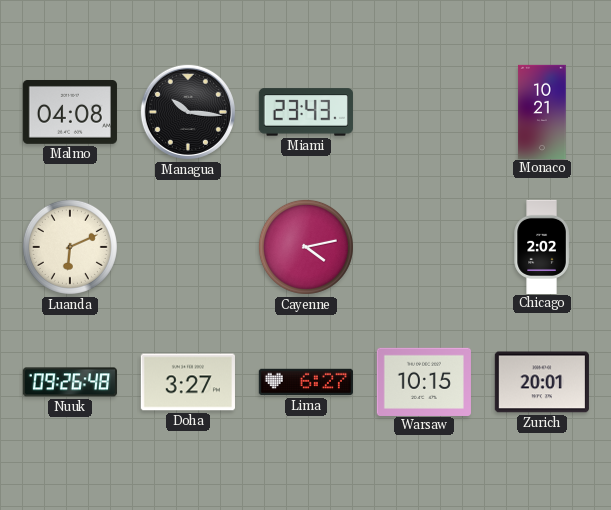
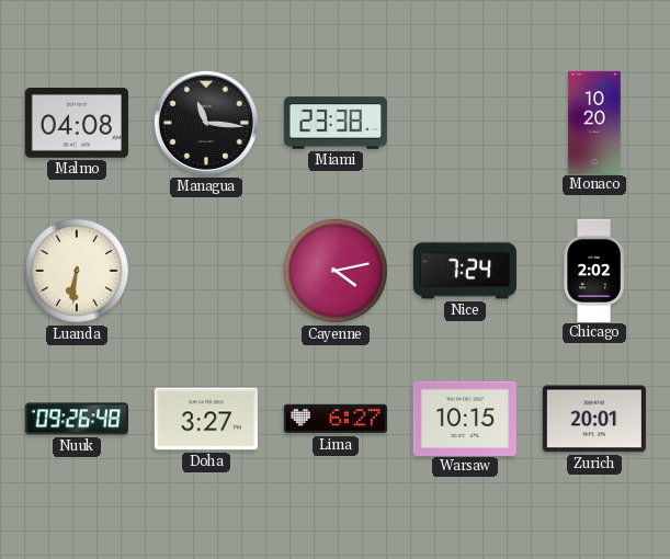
Managua: 10:16 -> 11:16
Miami: 23:43 -> 23:38
Monaco: 10:21 -> 10:20
Luanda: 6:11 -> 6:31
Nice: none -> 7:24
